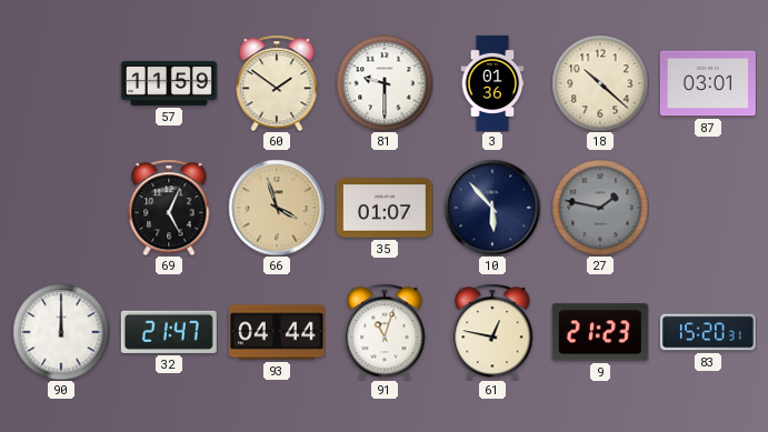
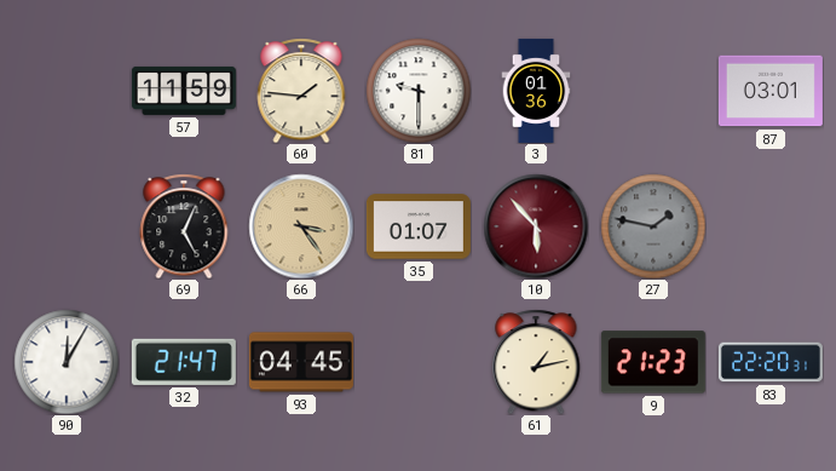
60: 1:51 -> 1:46
18: 10:22 -> none
66: 3:57 -> 3:24
10 dial: navy -> burgundy
90: 12:00 -> 12:05
93: 04:44 -> 04:45
91: 11:03 -> none
61: 12:47 -> 1:13
83: 15:20 -> 22:20
